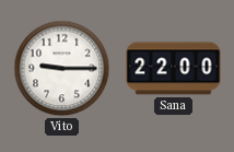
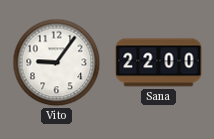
Vito: 9:15 -> 9:06
